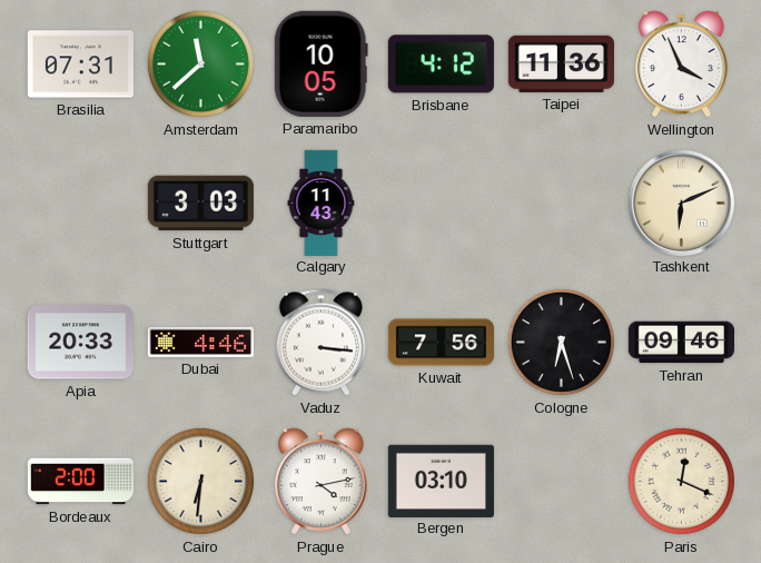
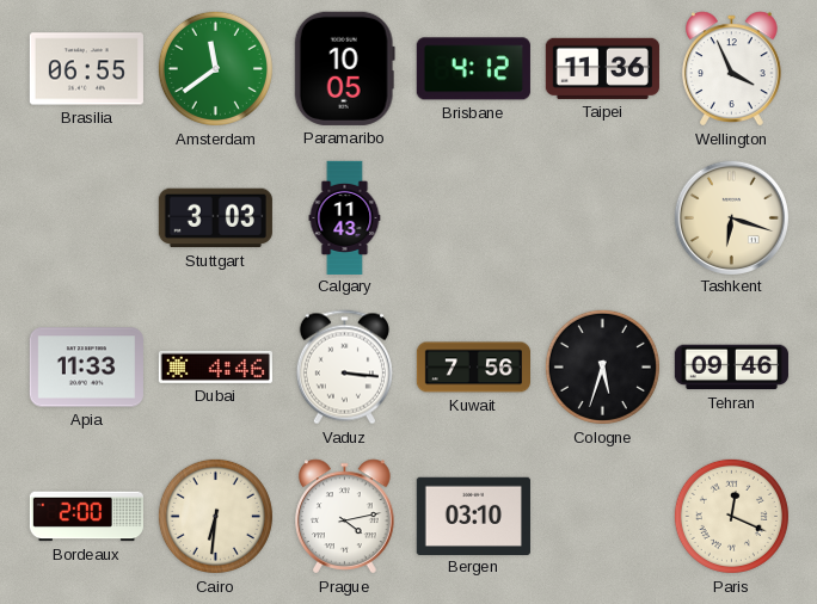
Brasilia: 07:31 -> 06:55
Amsterdam: 11:38 -> 11:39
Tashkent: 6:11 -> 6:18
Apia: 20:33 -> 11:33
Cologne: 6:27 -> 5:33
